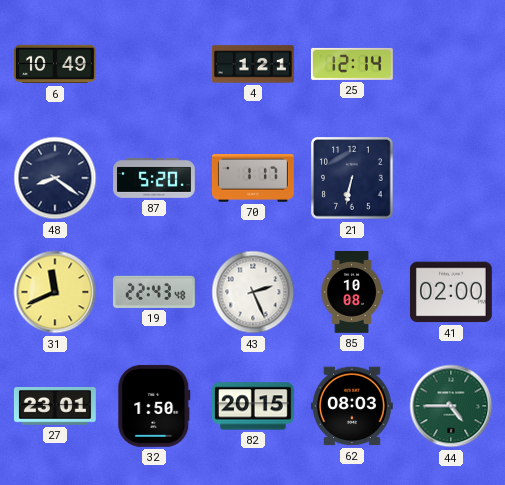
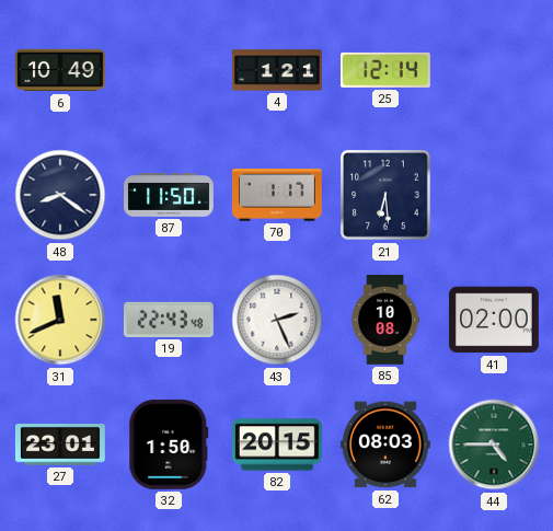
87: 5:20 -> 11:50
21: 6:32 -> 6:29
